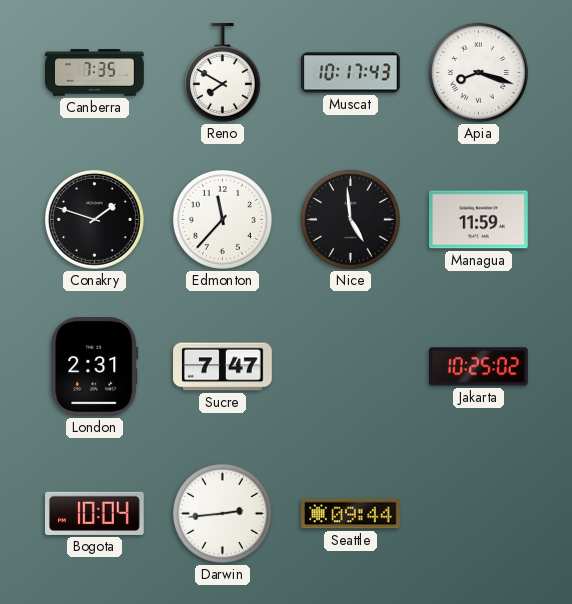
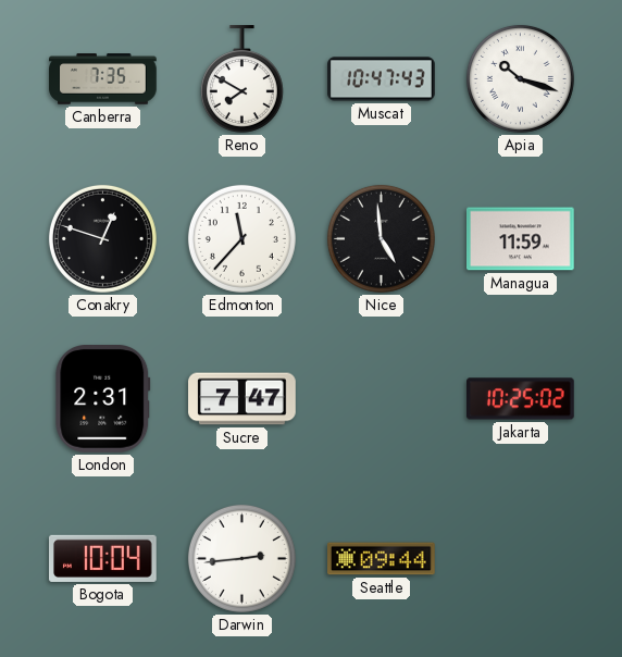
Muscat: 10:17 -> 10:47
Apia: 8:18 -> 10:18
Conakry: 1:48 -> 12:48
